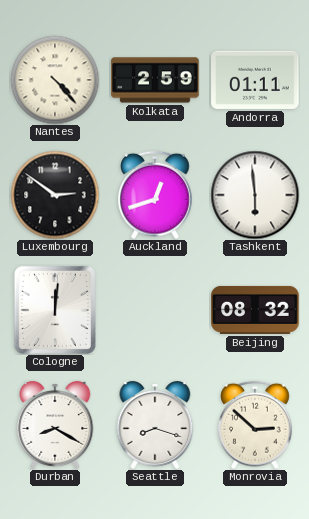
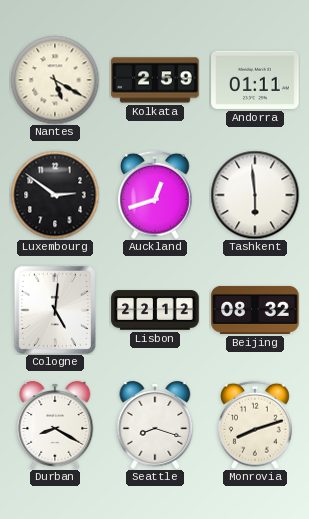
Nantes: 4:23 -> 5:20
Cologne: 12:01 -> 5:01
Lisbon: none -> 22:12
Monrovia: 2:52 -> 8:12
